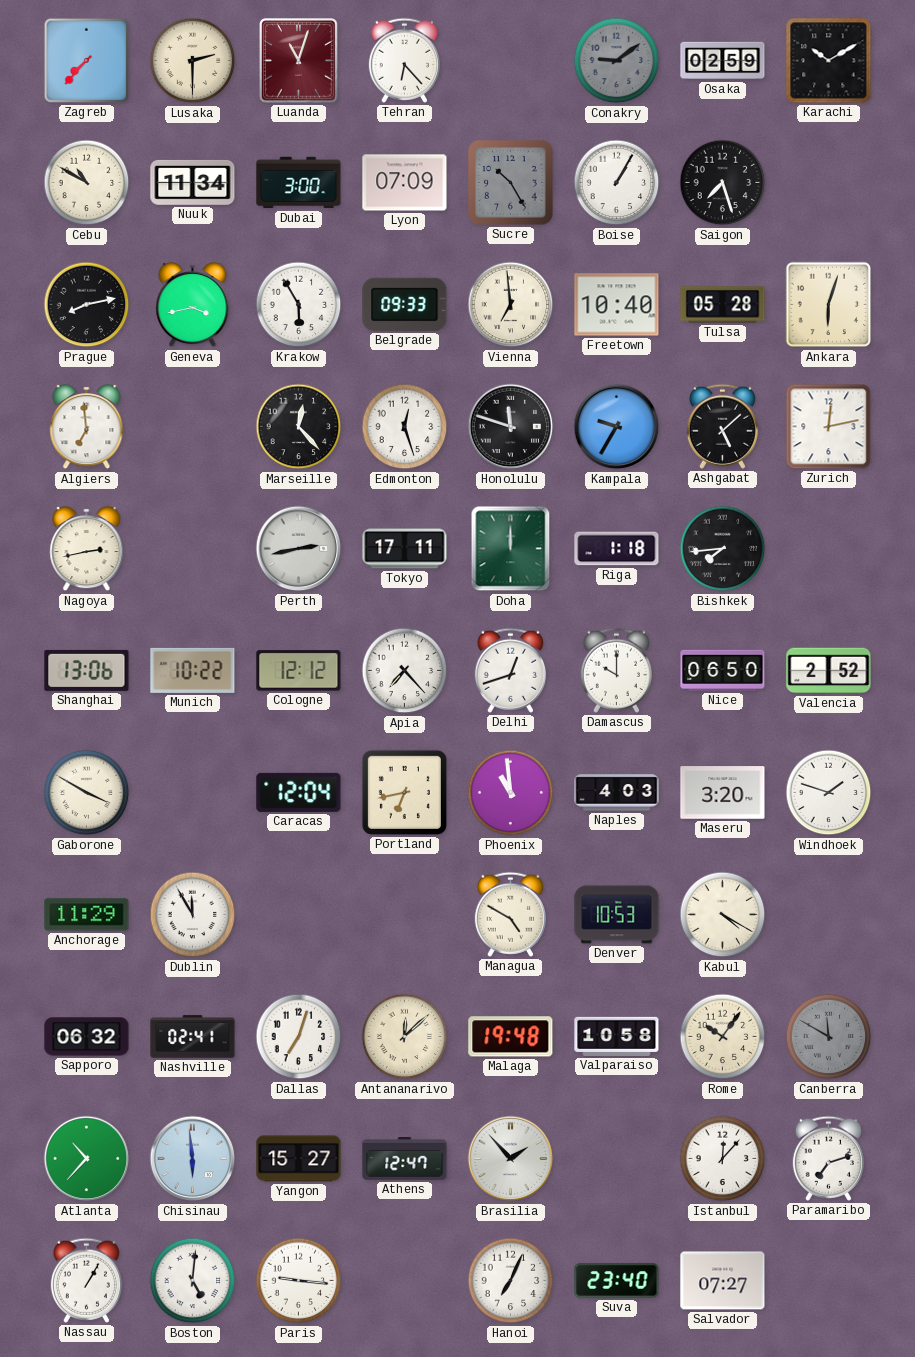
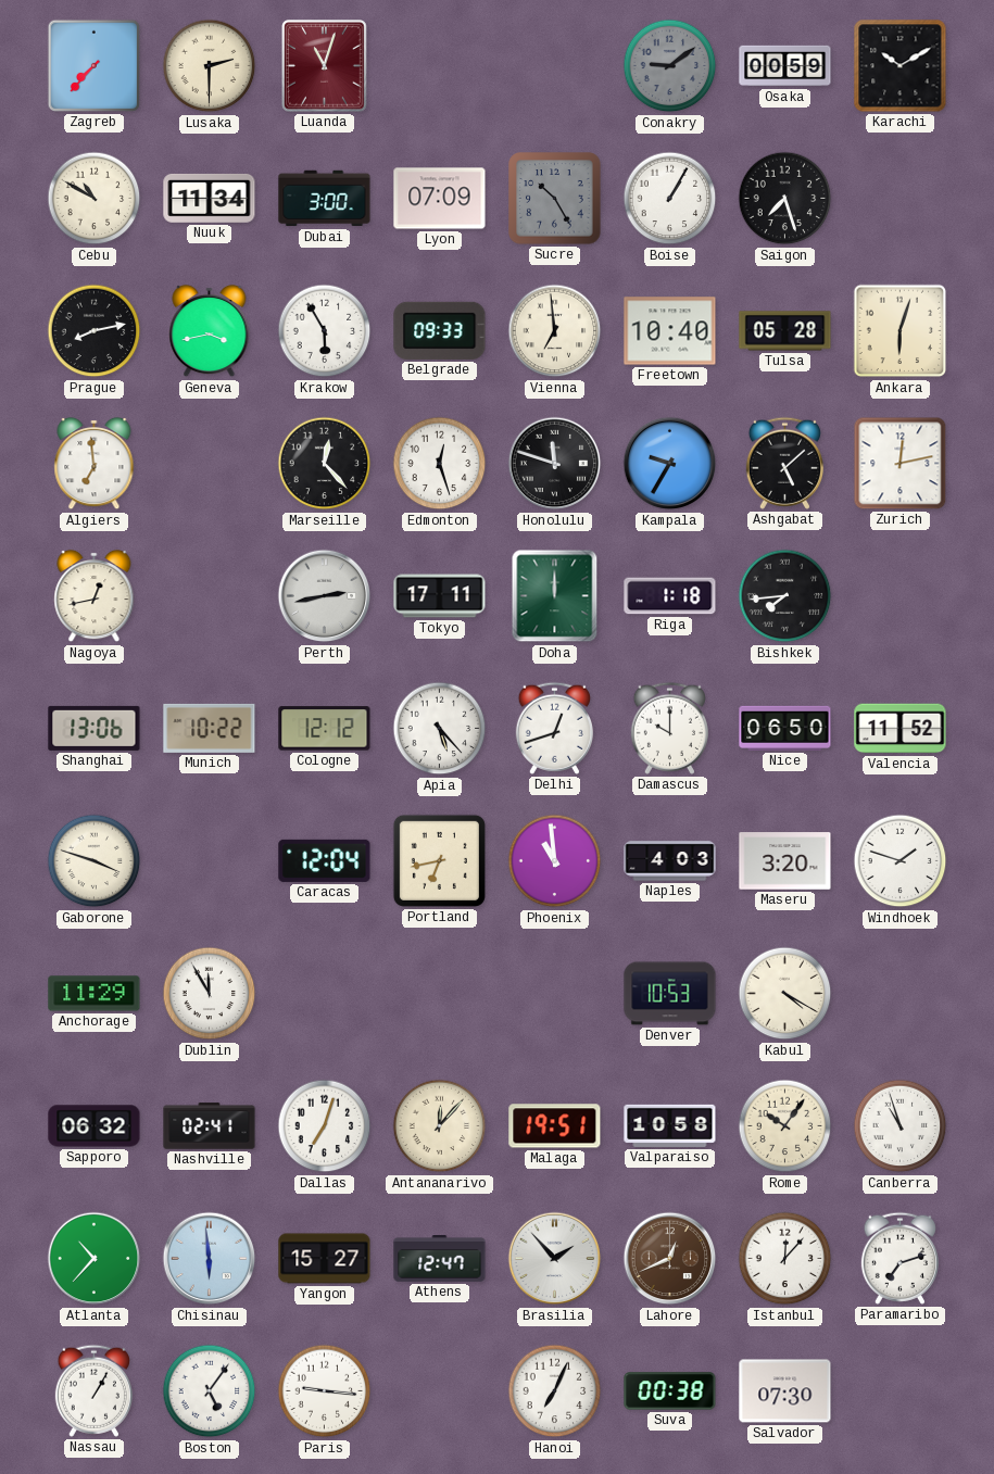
Tehran: 6:23 -> none
Osaka: 02:59 -> 00:59
Nagoya: 2:43 -> 12:43
Apia: 7:23 -> 5:23
Valencia: 2:52 -> 11:52
Gaborone: 3:50 -> 3:48
Managua: 4:50 -> none
Antananarivo: 12:08 -> 12:07
Malaga: 19:48 -> 19:51
Canberra: 11:50 -> 10:57
Canberra dial: grey -> white
Lahore: none -> 12:41
Boston: 5:01 -> 5:06
Suva: 23:40 -> 00:38
Salvador: 07:27 -> 07:30
